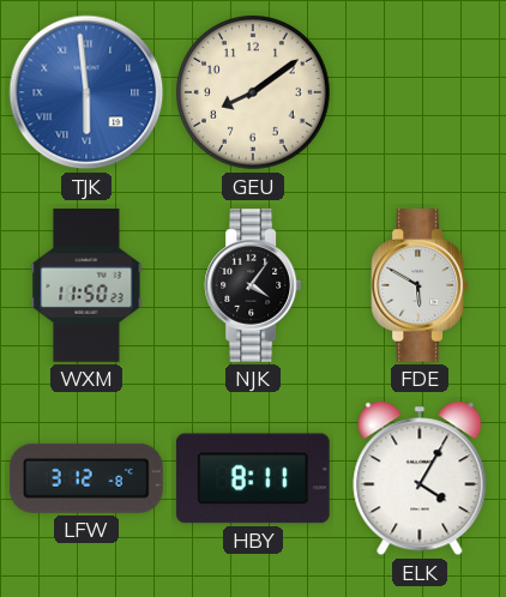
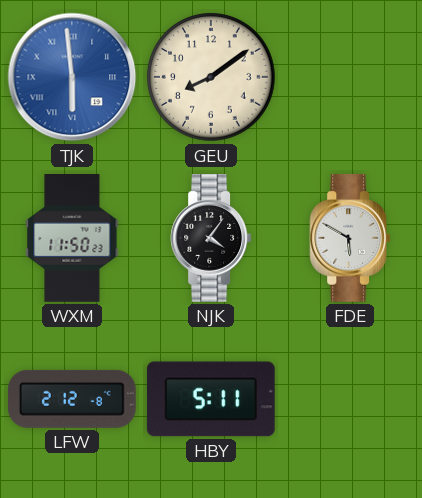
LFW: 3:12 -> 2:12
HBY: 8:11 -> 5:11
ELK: 4:05 -> none
